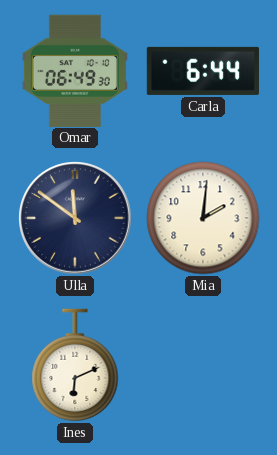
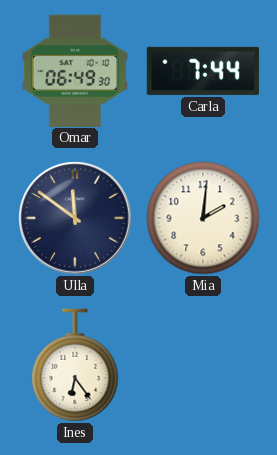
Carla: 6:44 -> 7:44
Ines: 6:11 -> 6:24
